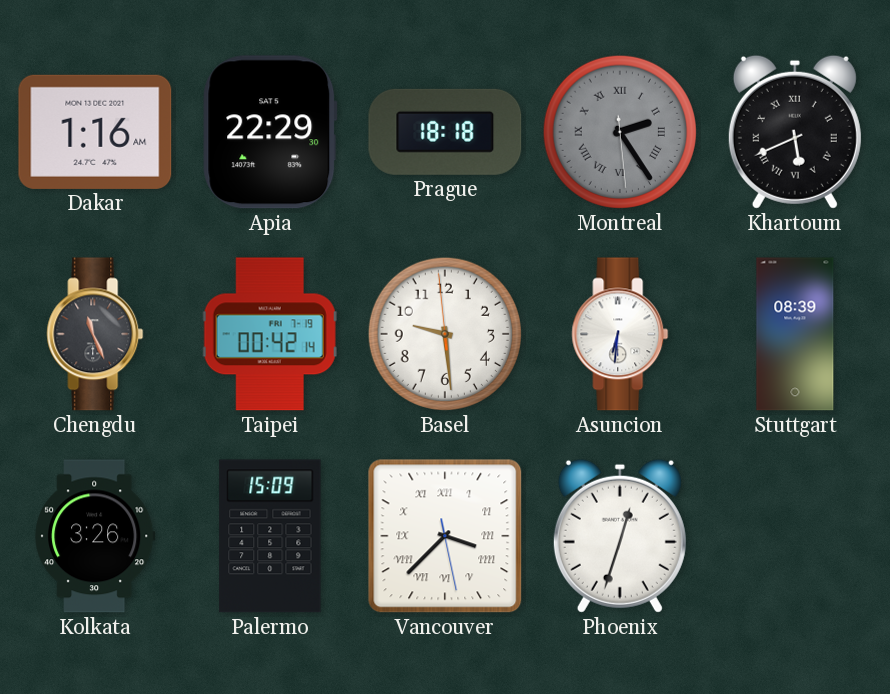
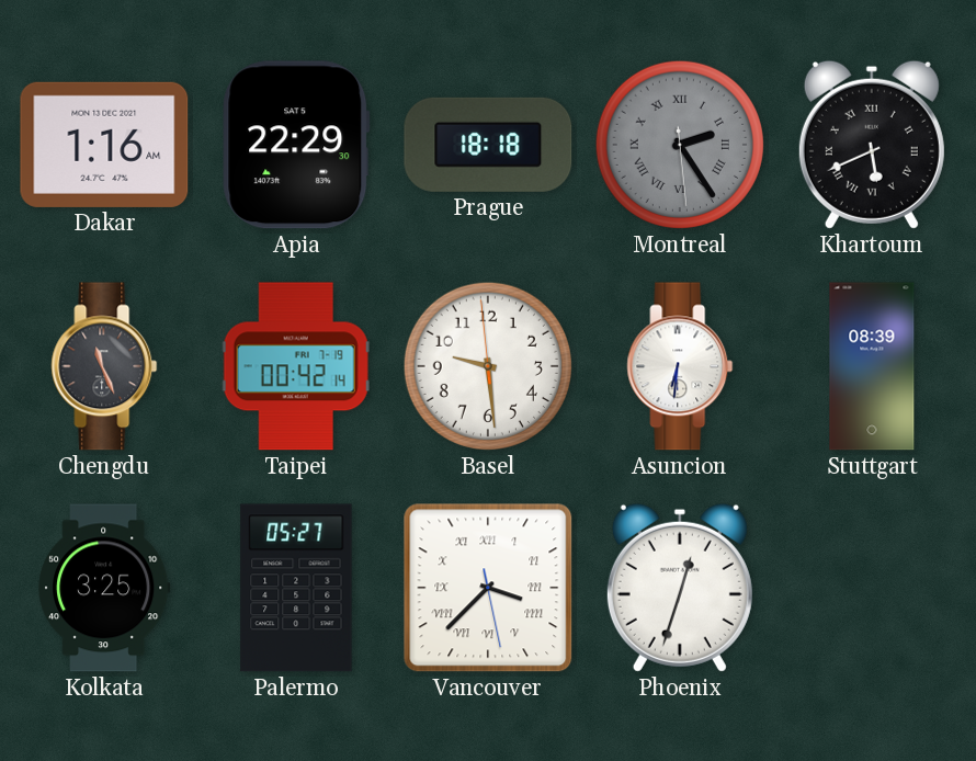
Kolkata: 3:26 -> 3:25
Palermo: 15:09 -> 05:27
